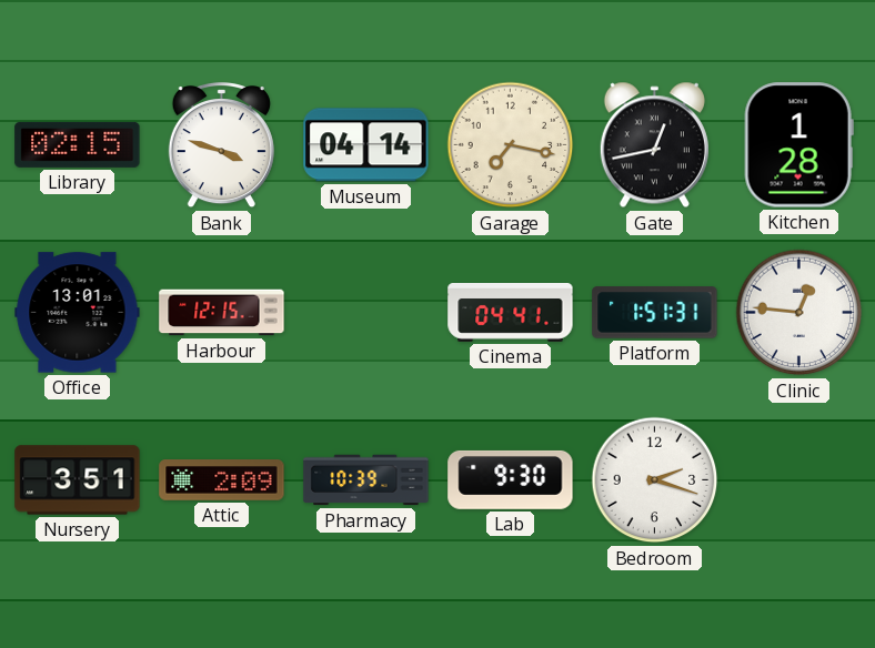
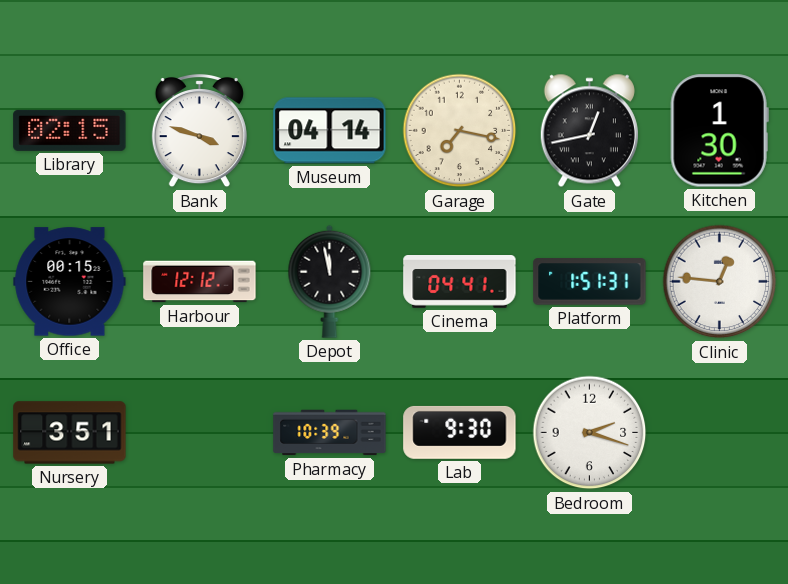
Kitchen: 1:28 -> 1:30
Office: 13:01 -> 00:15
Harbour: 12:15 -> 12:12
Depot: none -> 11:58
Attic: 2:09 -> none
